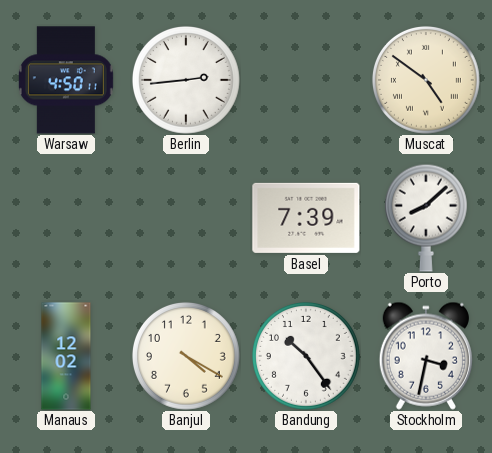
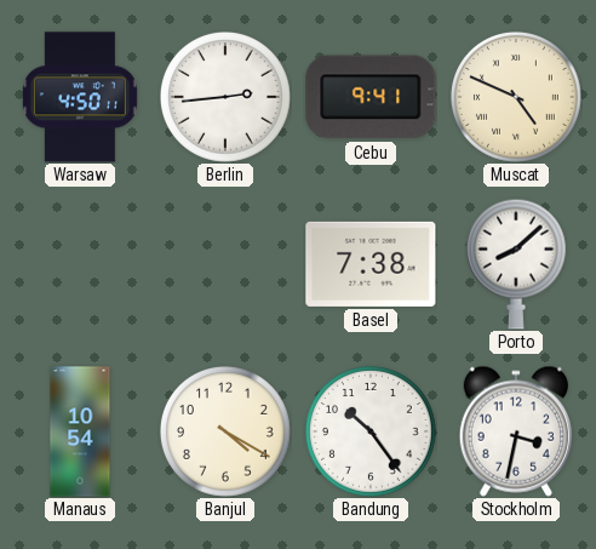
Cebu: none -> 9:41
Muscat: 4:51 -> 4:49
Basel: 7:39 -> 7:38
Manaus: 12:02 -> 10:54
